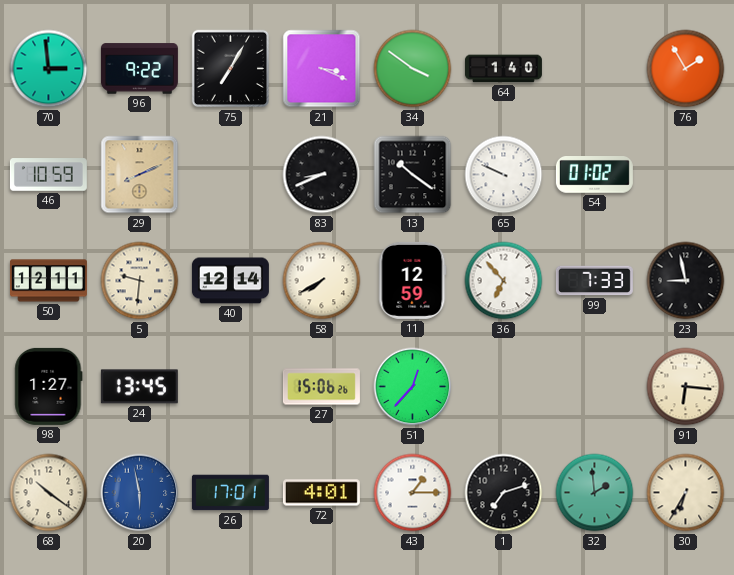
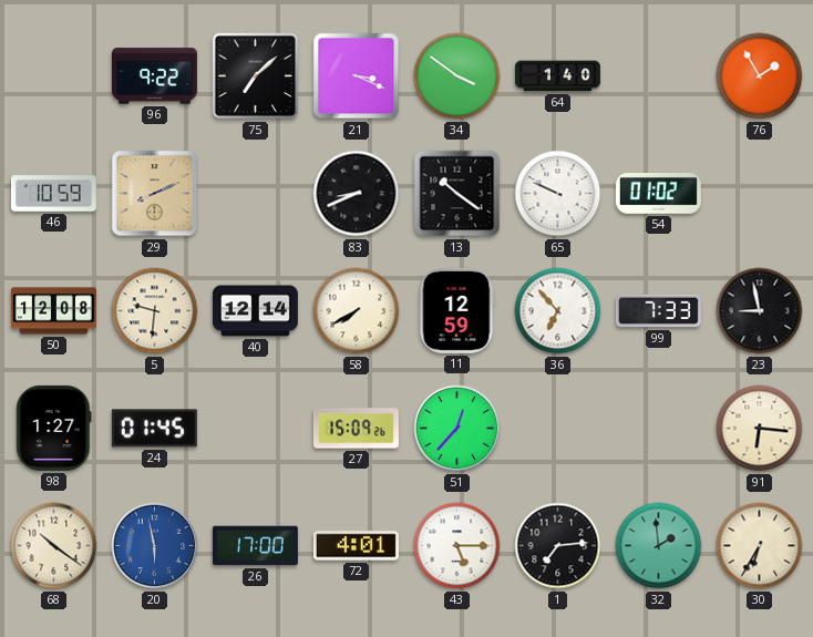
70: 2:59 -> none
75: 7:05 -> 7:08
50: 12:11 -> 12:08
24: 13:45 -> 01:45
27: 15:06 -> 15:09
26: 17:01 -> 17:00
43: 1:15 -> 5:15
1: 7:12 -> 7:14
